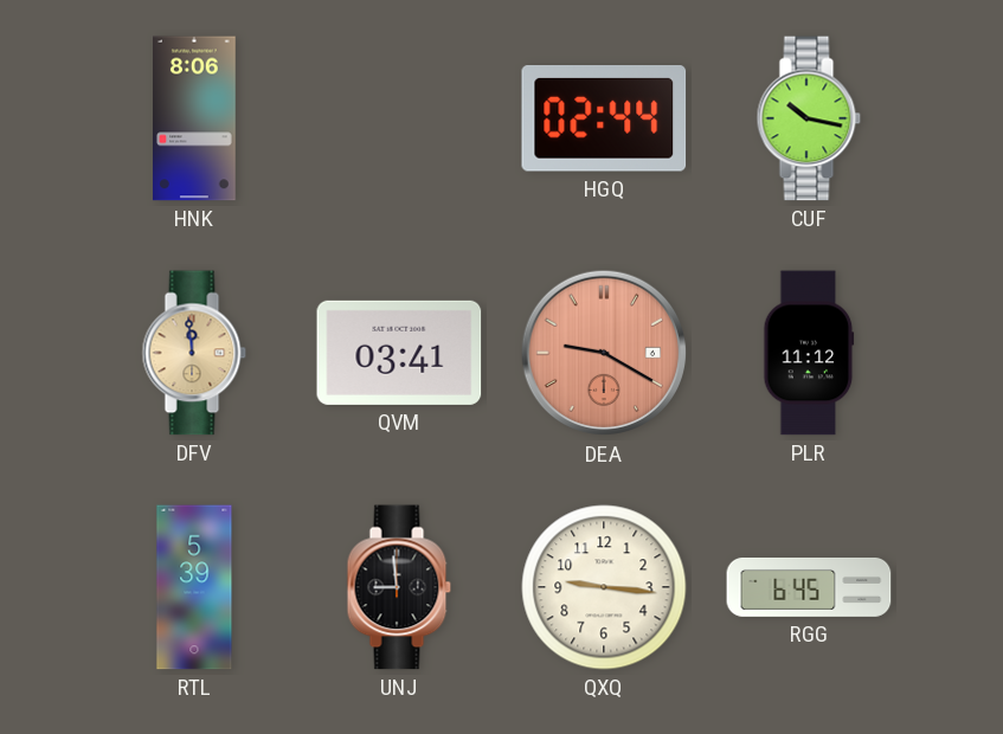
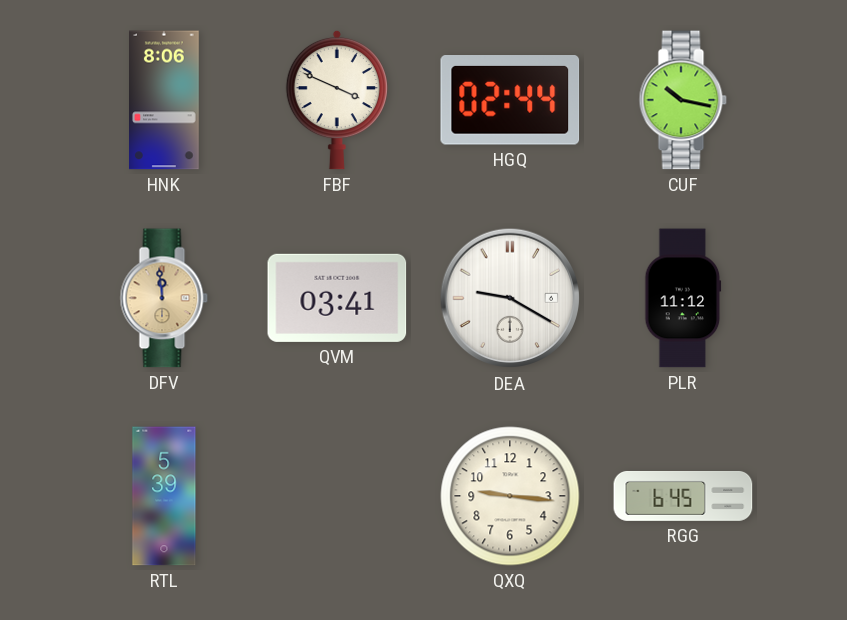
FBF: none -> 3:49
DEA dial: salmon -> white
UNJ: 8:59 -> none
